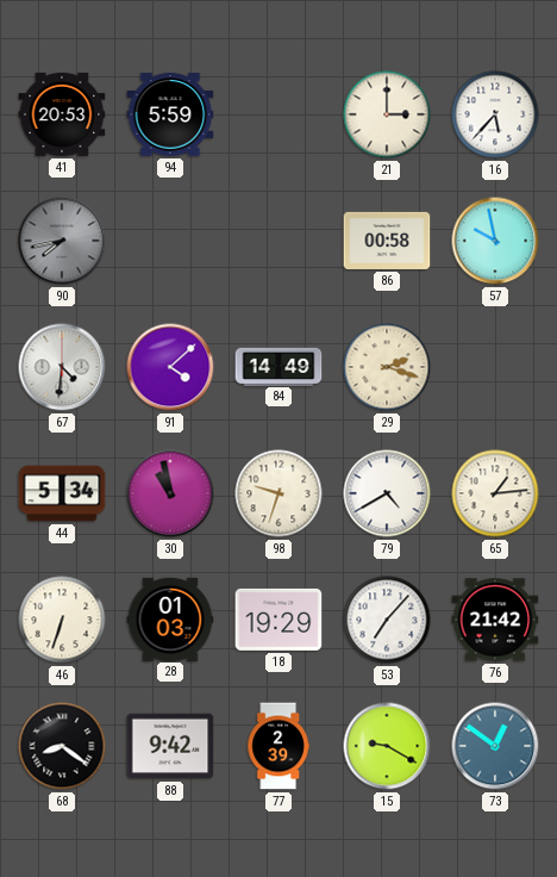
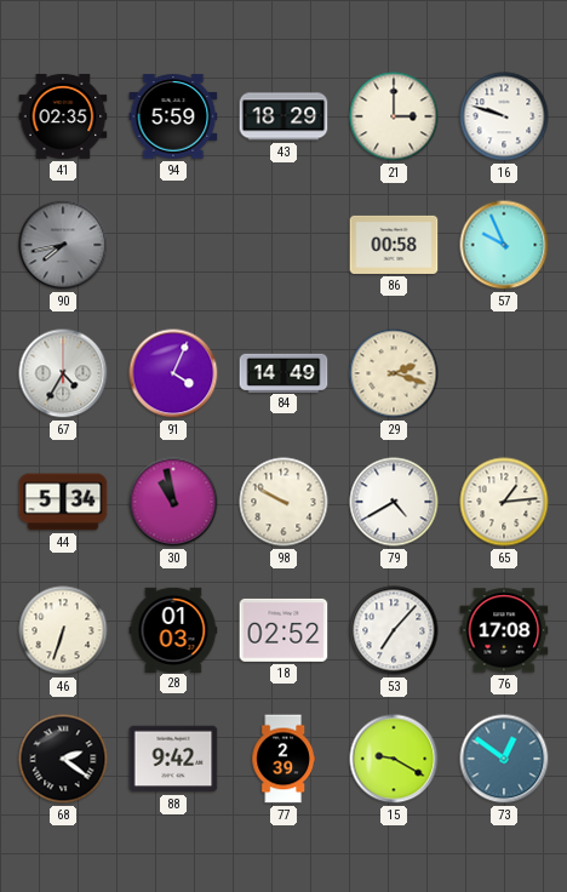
41: 20:53 -> 02:35
43: none -> 18:29
16: 5:37 -> 9:48
57: 9:58 -> 9:56
67: 4:31 -> 4:35
91: 4:08 -> 4:04
98: 9:33 -> 9:50
18: 19:29 -> 02:52
76: 21:42 -> 17:08
68: 8:21 -> 2:21
